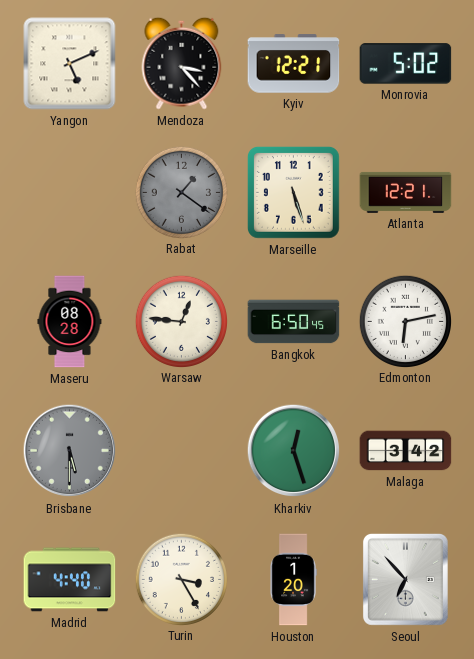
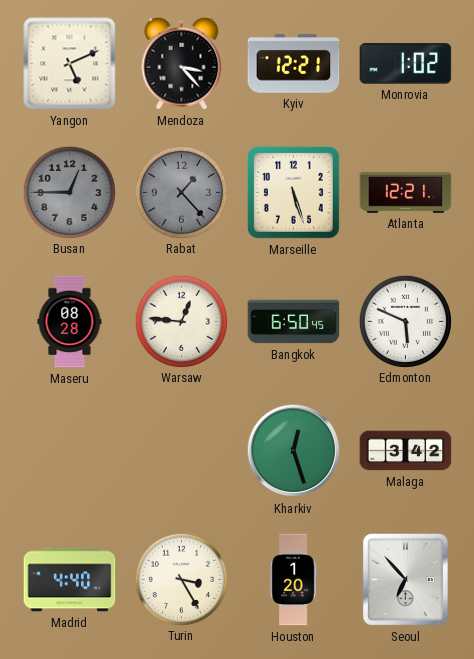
Monrovia: 5:02 -> 1:02
Busan: none -> 12:45
Rabat: 1:21 -> 1:23
Edmonton: 6:13 -> 5:49
Brisbane: 5:30 -> none
